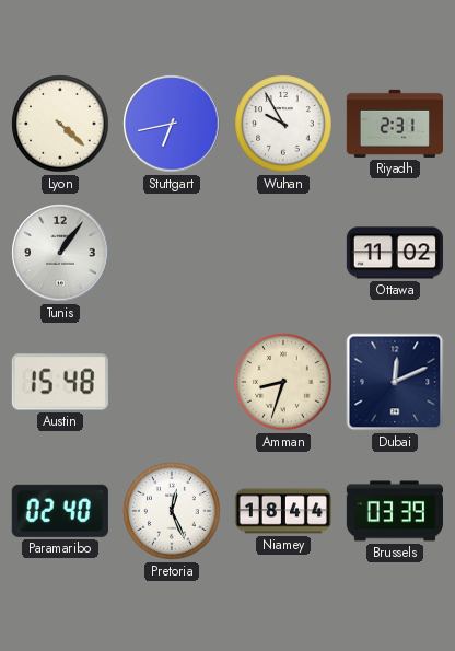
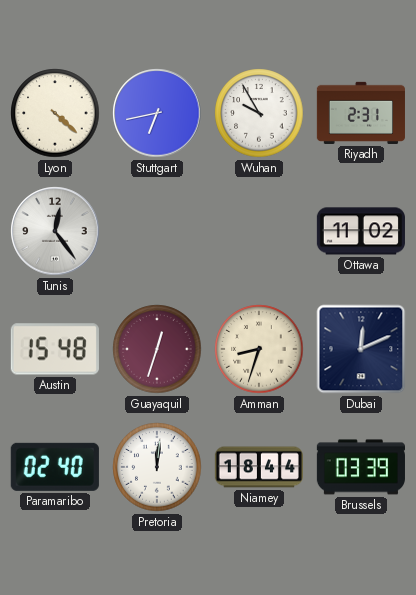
Tunis: 1:06 -> 12:24
Guayaquil: none -> 12:33
Pretoria: 12:26 -> 12:01
